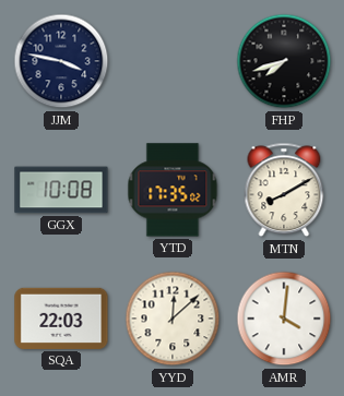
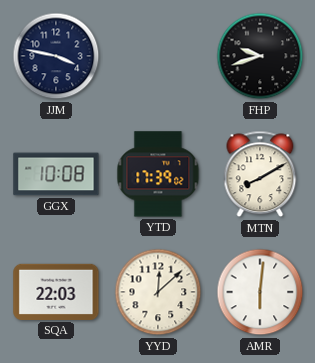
FHP: 7:42 -> 9:42
YTD: 17:35 -> 17:39
AMR: 4:01 -> 6:01
